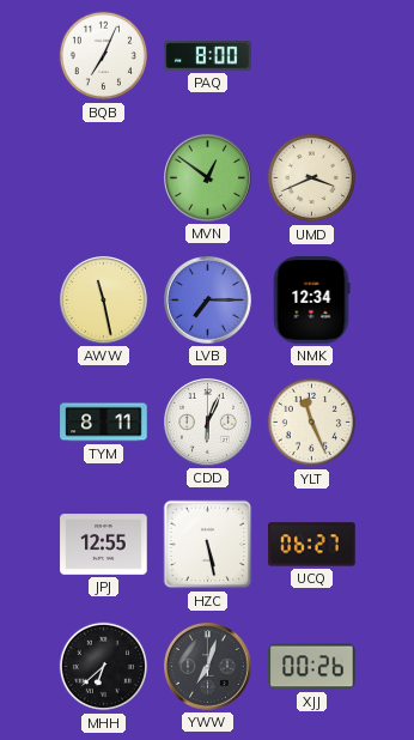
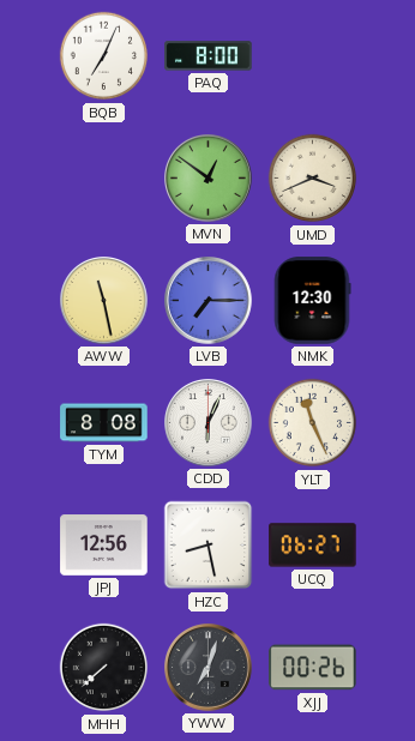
NMK: 12:34 -> 12:30
TYM: 8:11 -> 8:08
JPJ: 12:55 -> 12:56
HZC: 5:28 -> 8:28
MHH: 6:38 -> 7:38
